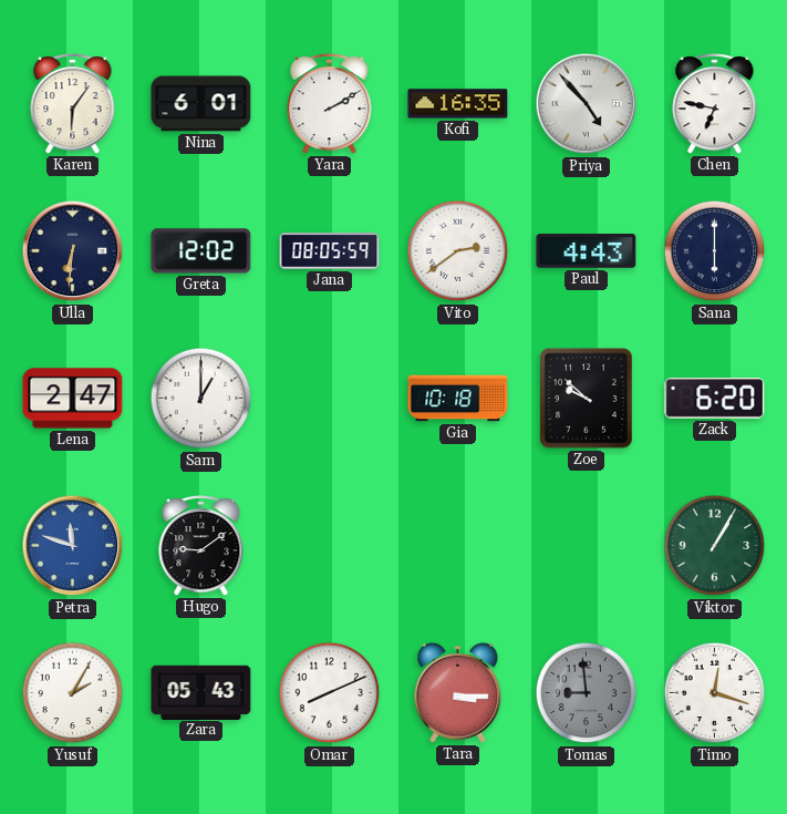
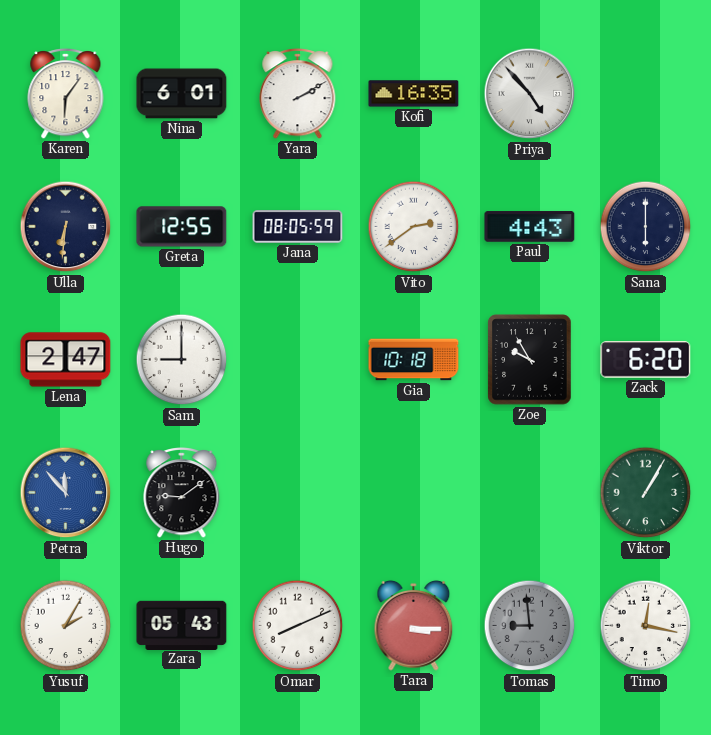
Chen: 6:47 -> none
Greta: 12:02 -> 12:55
Sam: 1:00 -> 9:00
Zoe: 9:52 -> 9:55
Petra: 11:48 -> 11:53
Timo: 12:18 -> 12:17
